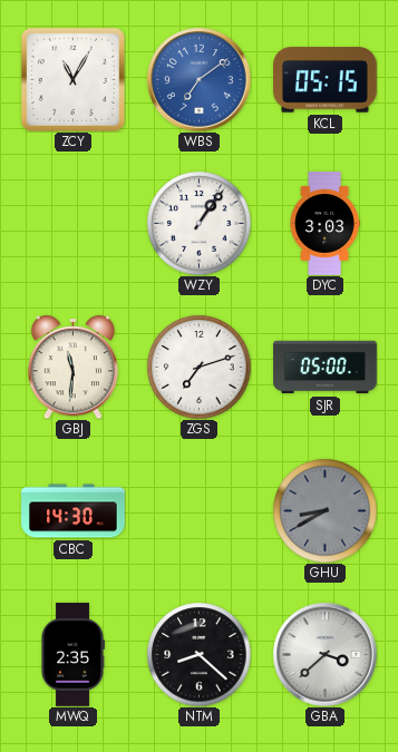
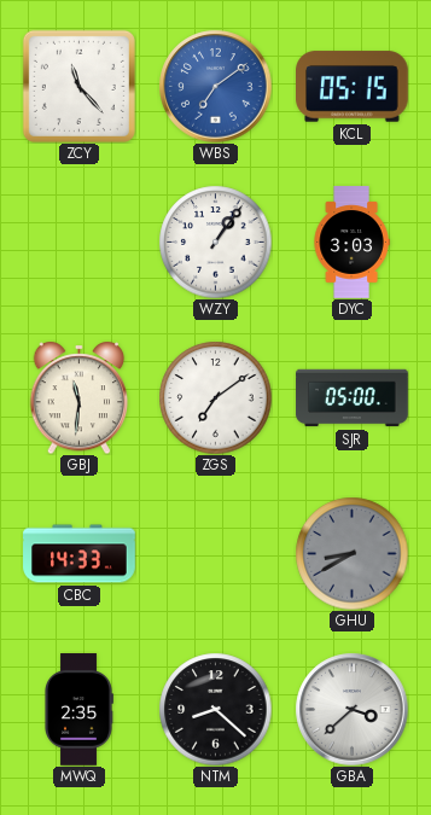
ZCY: 11:05 -> 11:23
ZGS: 7:12 -> 7:09
CBC: 14:30 -> 14:33
